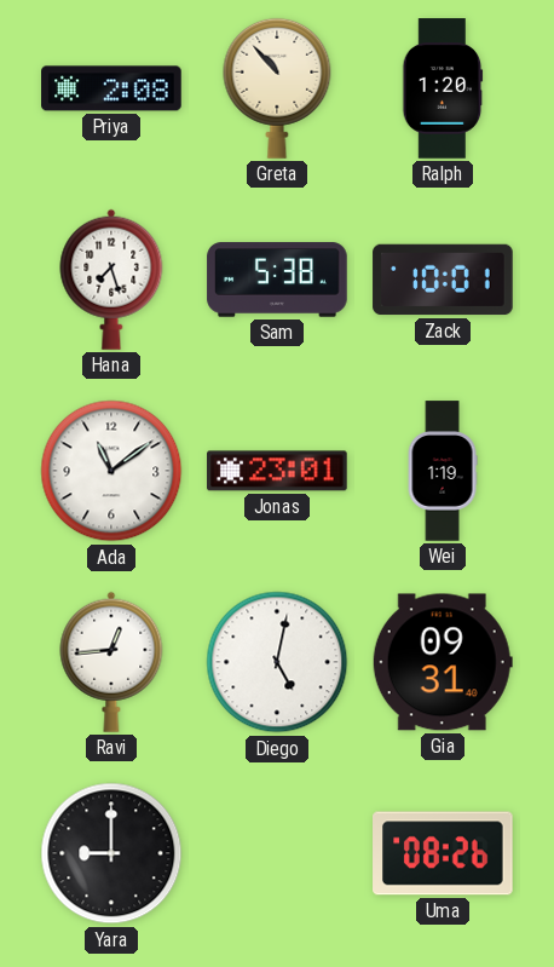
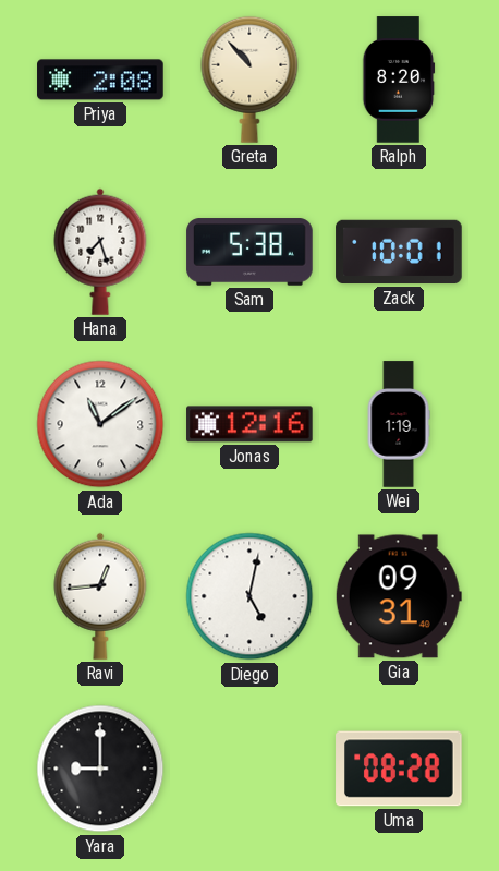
Ralph: 1:20 -> 8:20
Jonas: 23:01 -> 12:16
Uma: 08:26 -> 08:28
